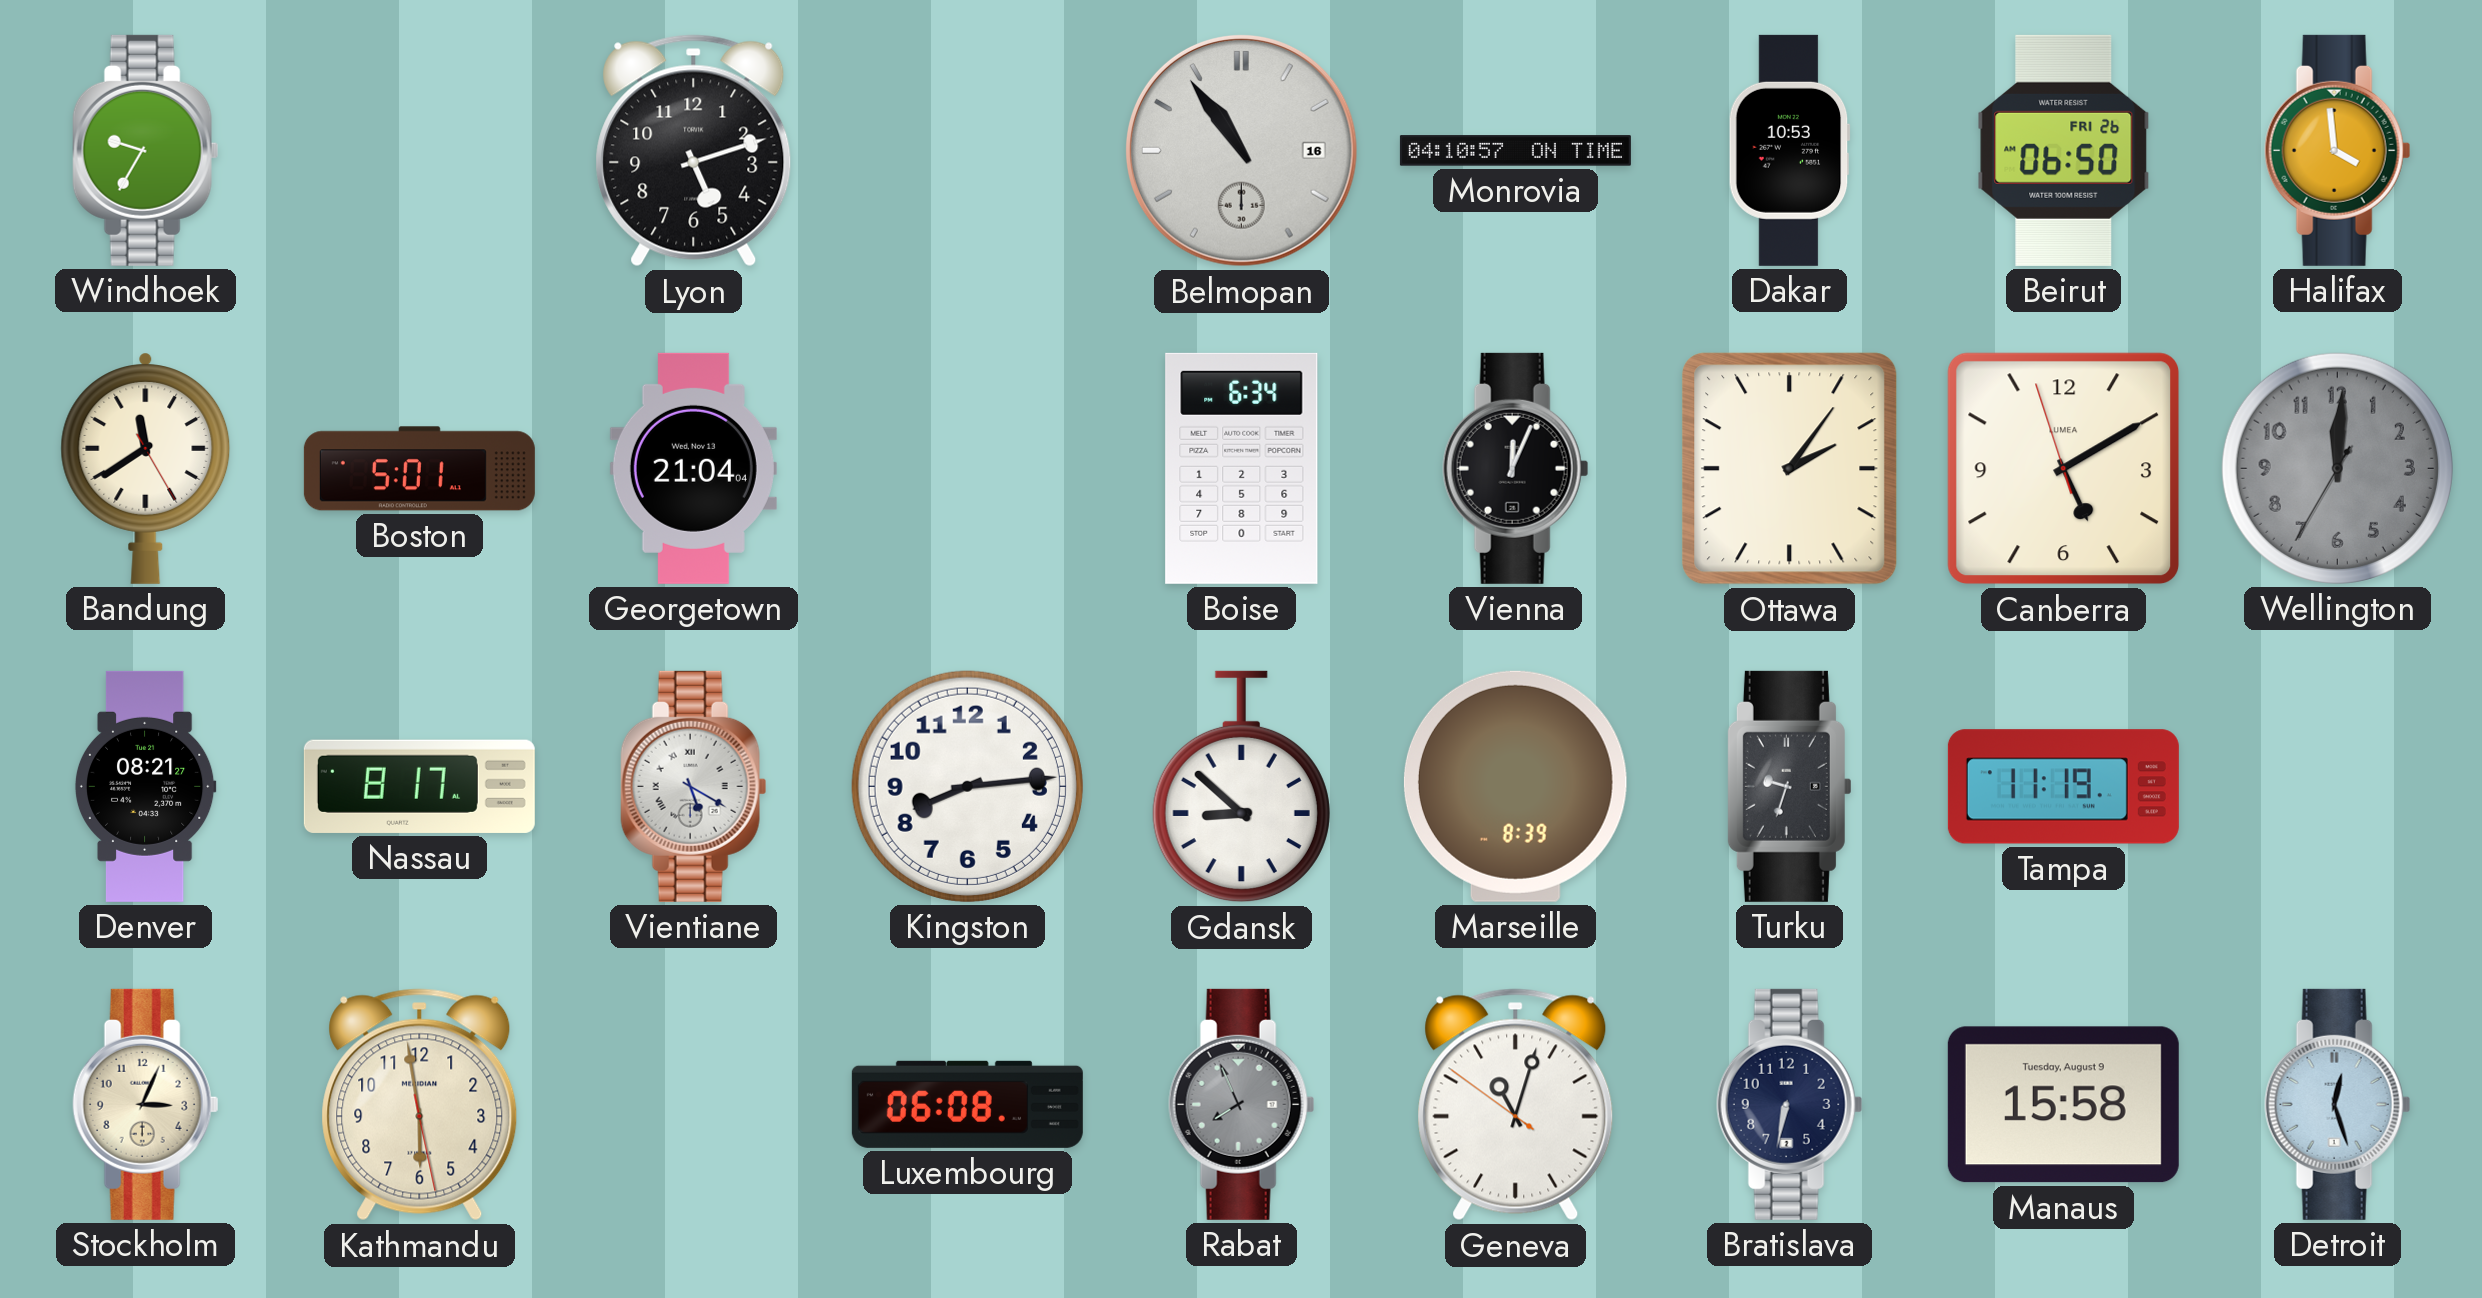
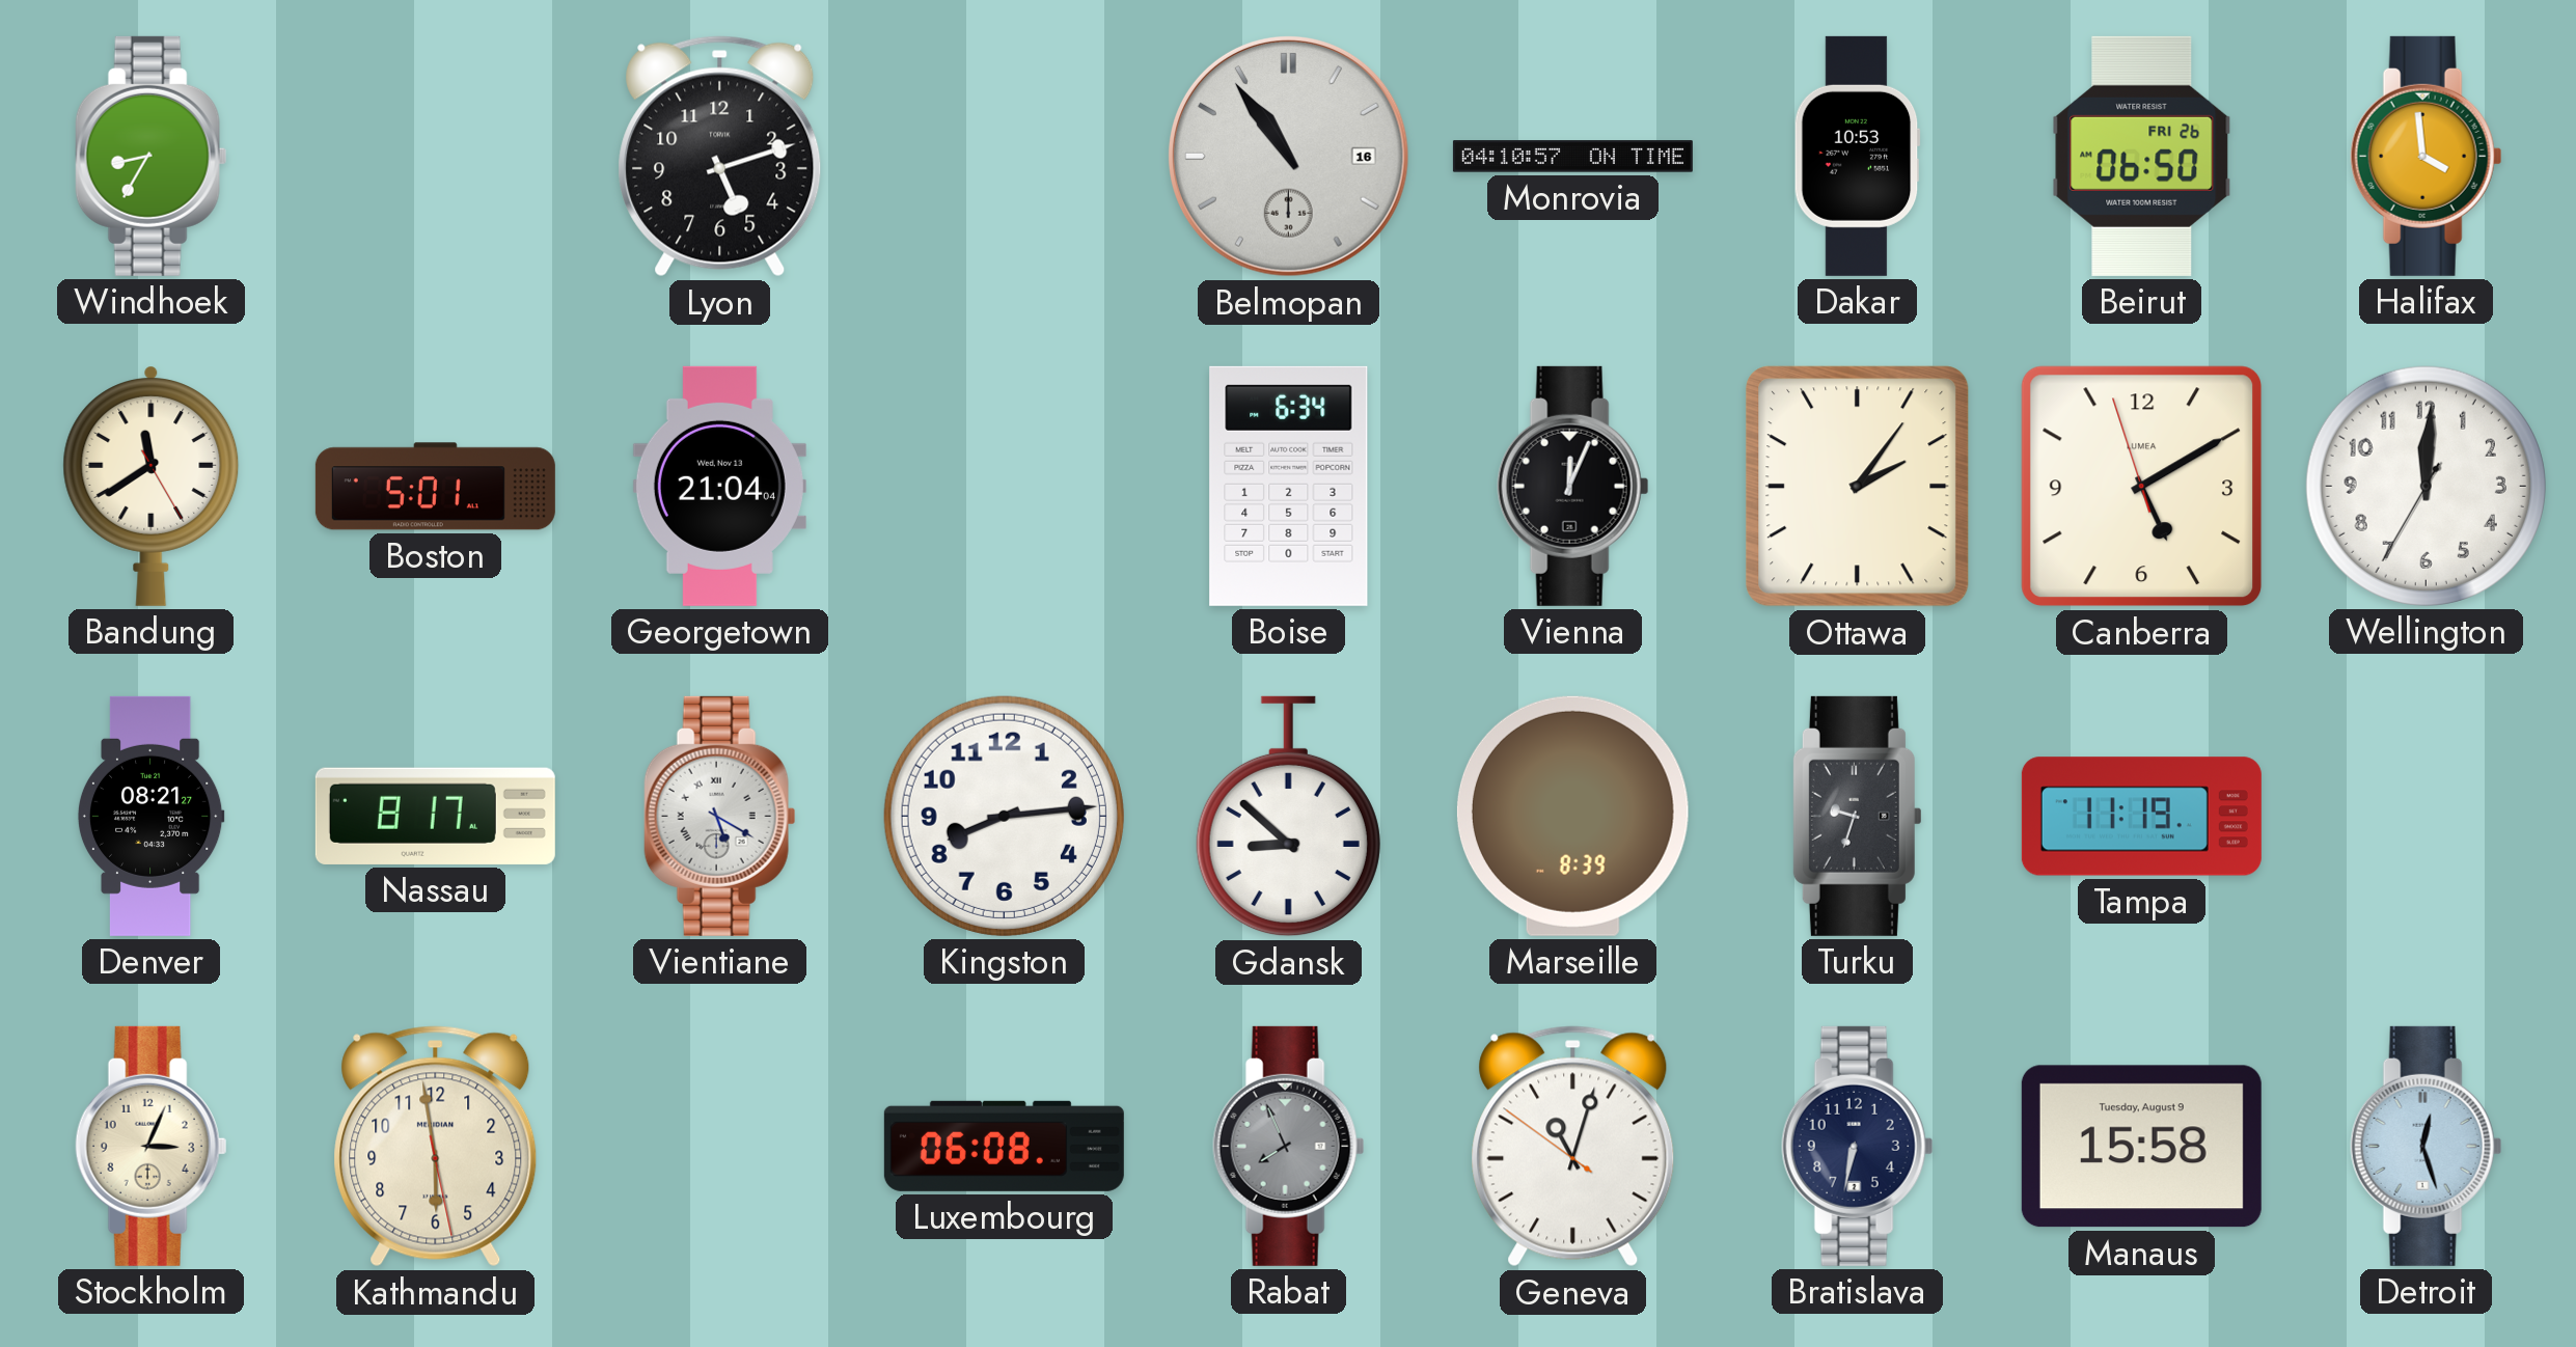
Windhoek: 9:35 -> 8:35
Wellington dial: grey -> white
